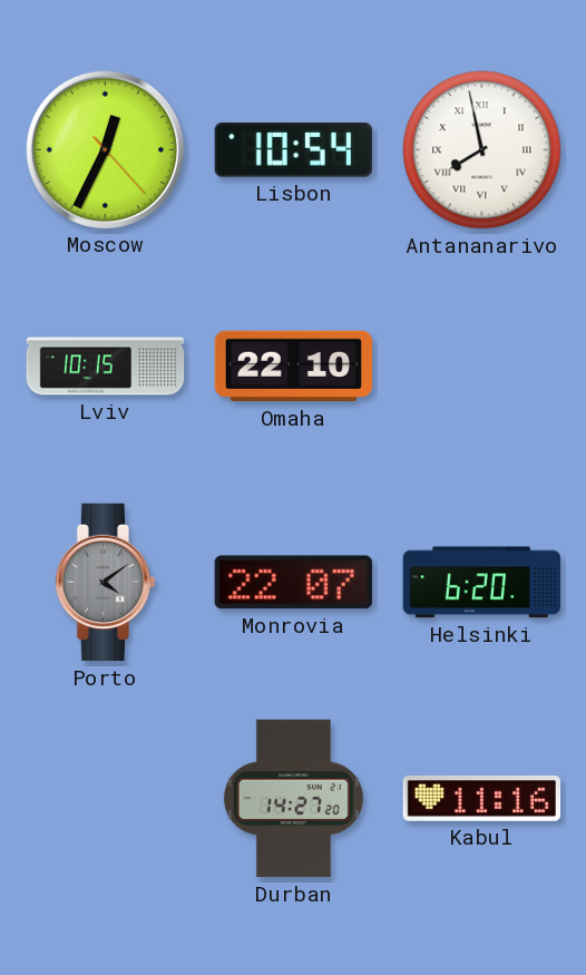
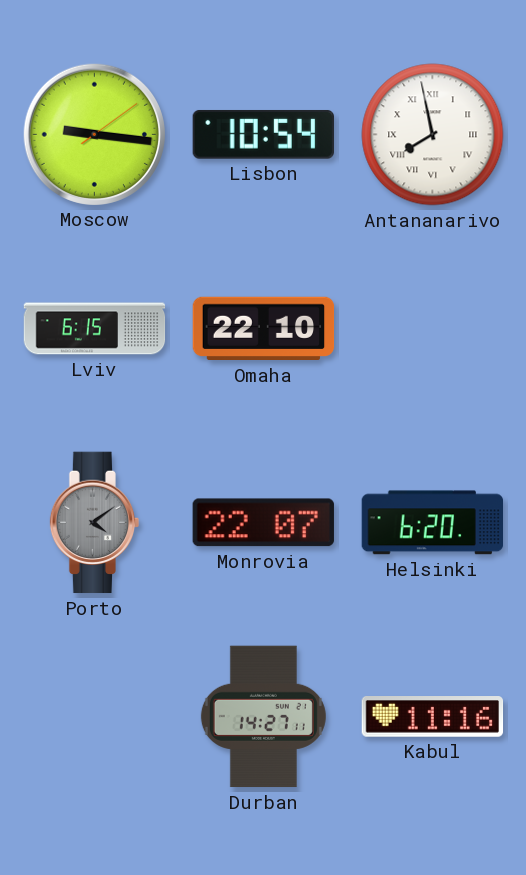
Moscow: 12:34 -> 9:16
Lviv: 10:15 -> 6:15
Durban: 14:27:20 -> 14:27:11
